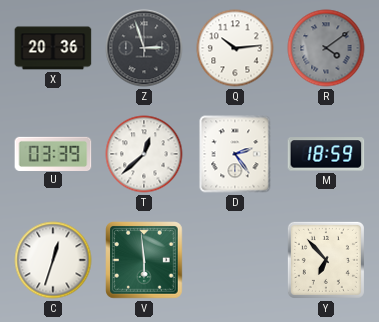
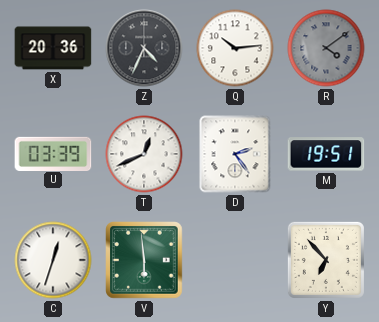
Z: 2:57 -> 4:34
T: 12:38 -> 12:41
M: 18:59 -> 19:51
